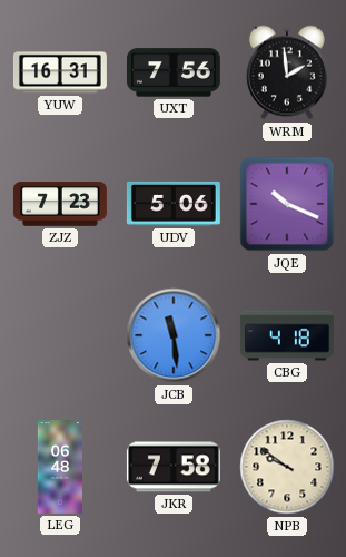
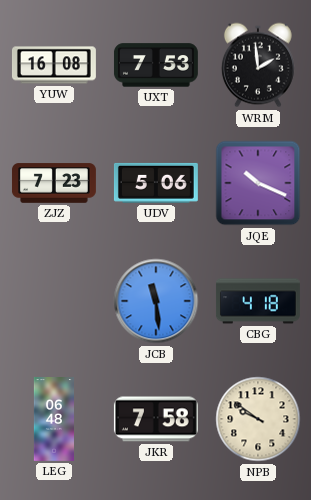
YUW: 16:31 -> 16:08
UXT: 7:56 -> 7:53
